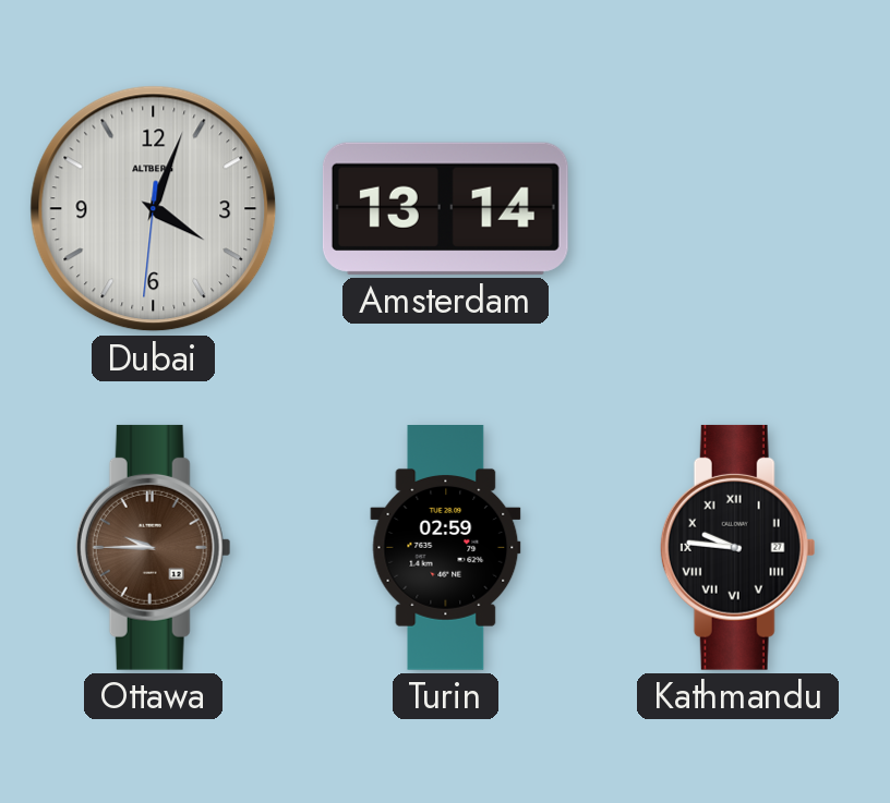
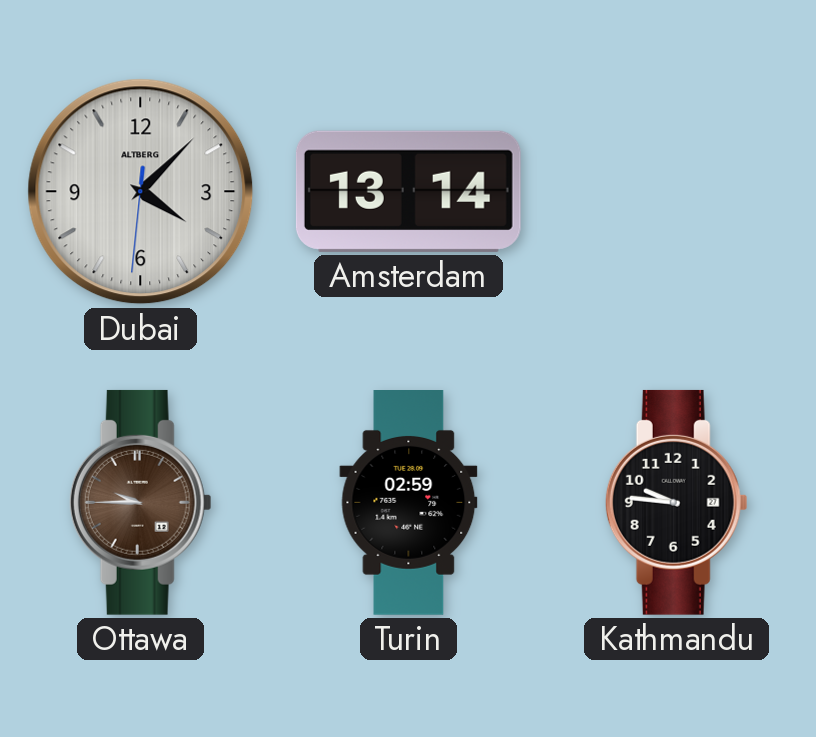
Dubai: 4:03 -> 4:07
Kathmandu numerals: Roman -> Arabic
